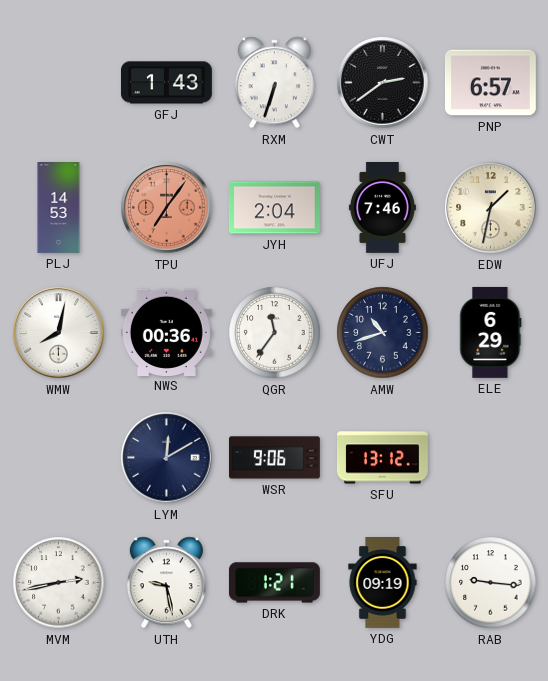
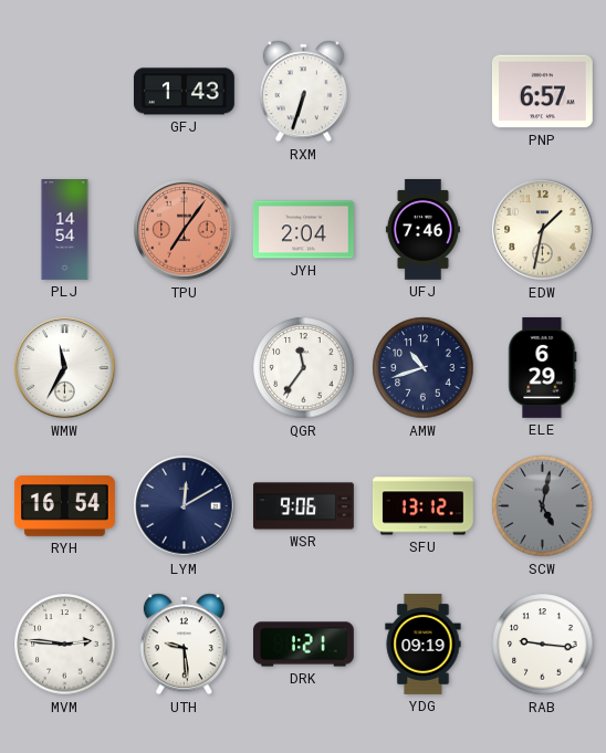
CWT: 2:39 -> none
PLJ: 14:53 -> 14:54
WMW: 8:02 -> 11:35
NWS: 00:36 -> none
RYH: none -> 16:54
SCW: none -> 5:02
MVM: 2:43 -> 2:46
UTH: 9:28 -> 9:29
